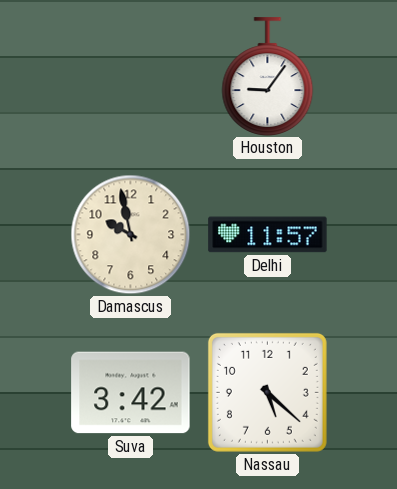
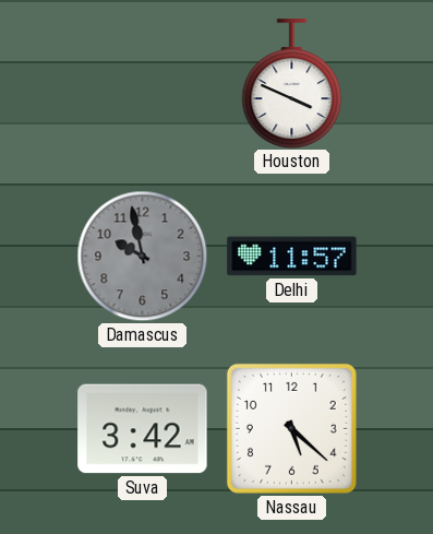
Houston: 9:06 -> 3:49
Damascus dial: cream -> grey
